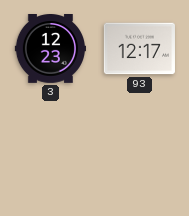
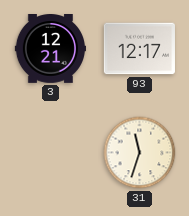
3: 12:23 -> 12:21
31: none -> 11:33
